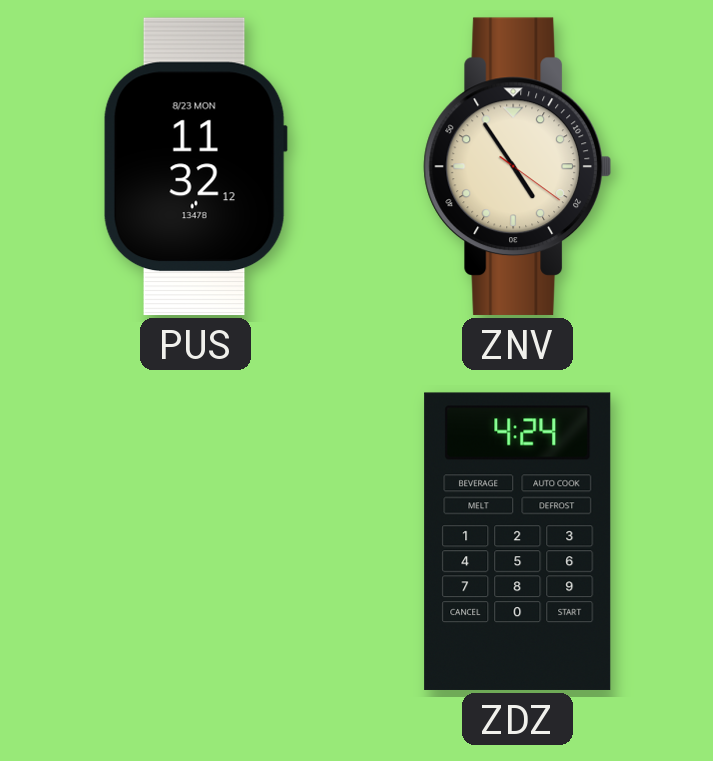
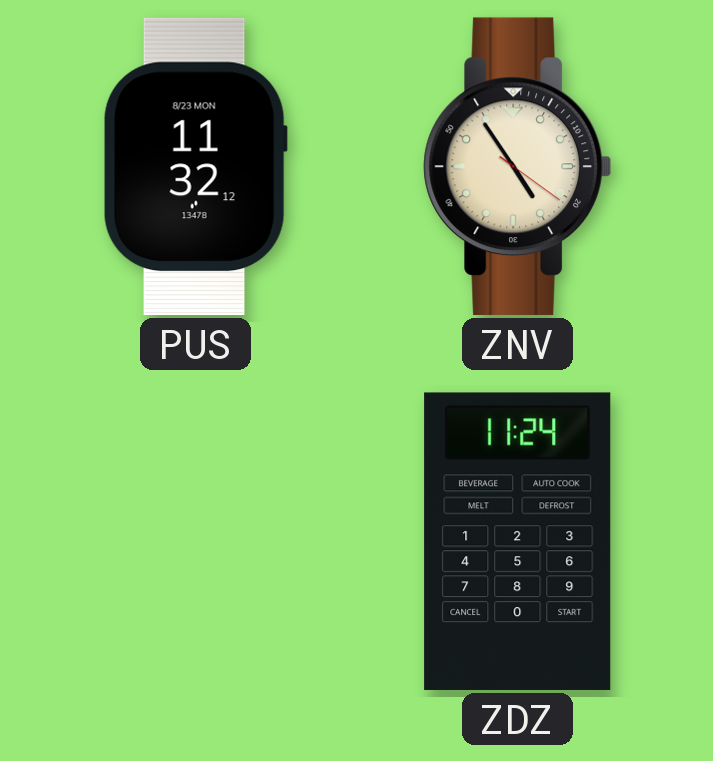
ZDZ: 4:24 -> 11:24
